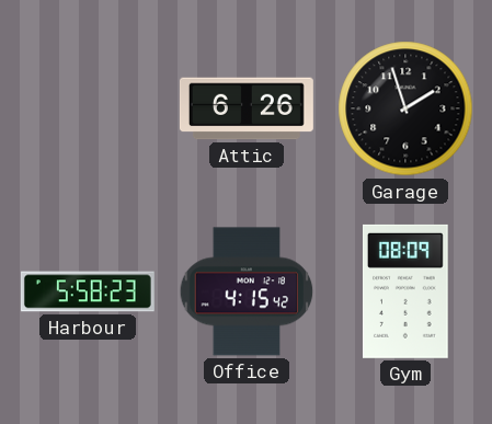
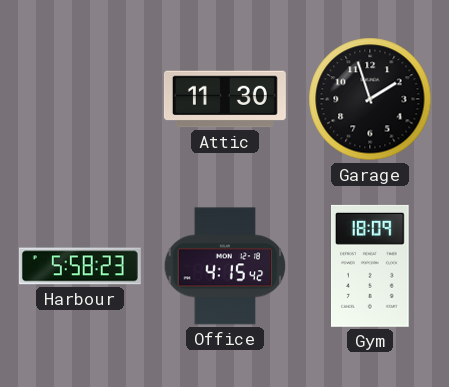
Attic: 6:26 -> 11:30
Gym: 08:09 -> 18:09
